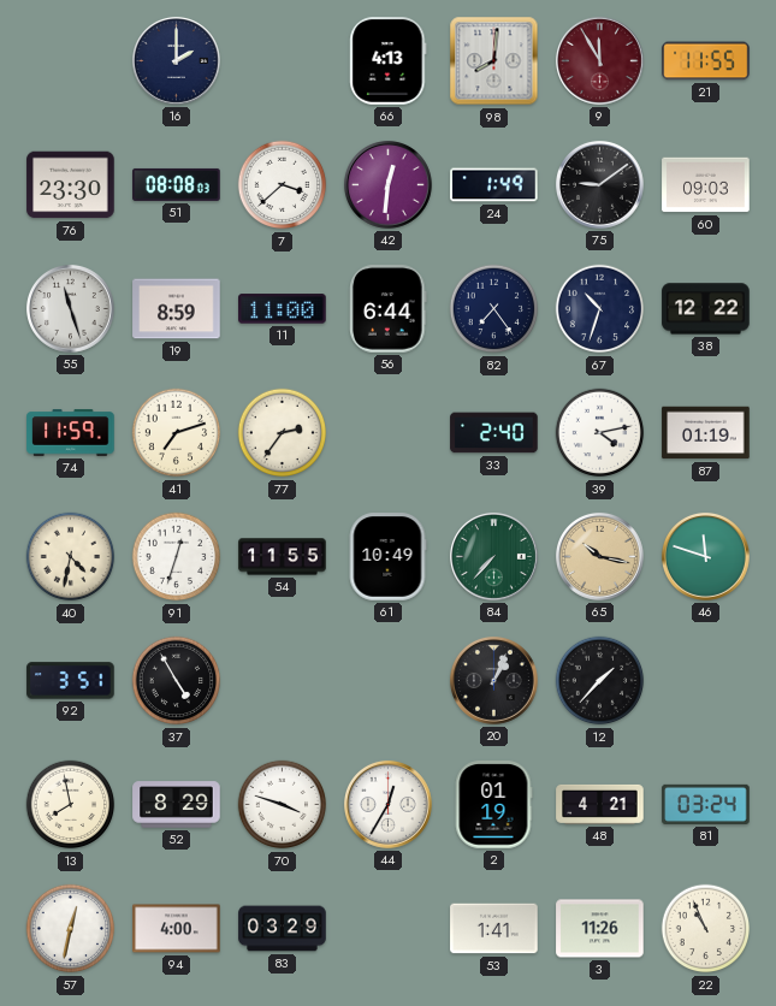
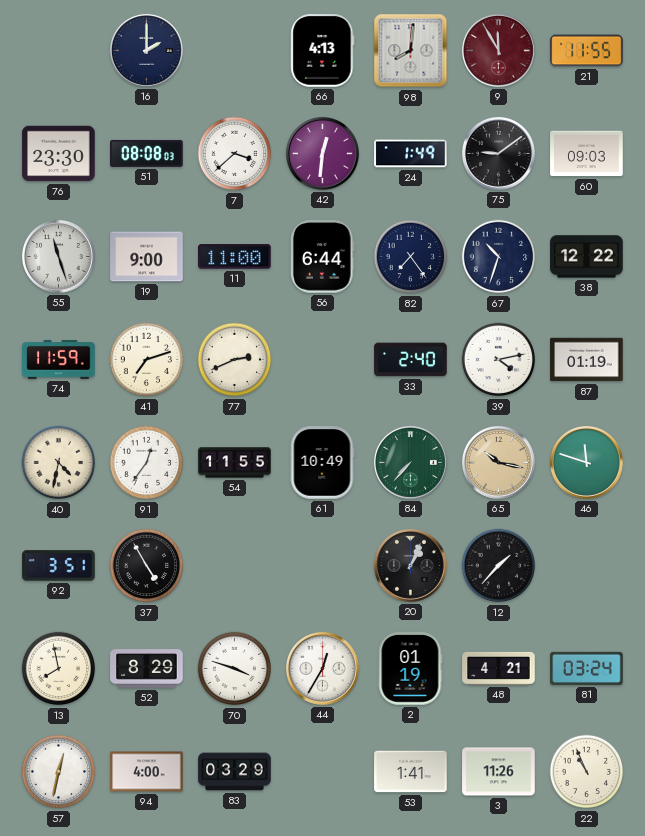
19: 8:59 -> 9:00
77: 2:36 -> 2:41
91: 12:33 -> 12:36
